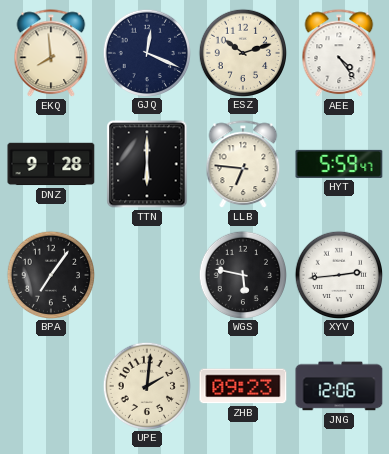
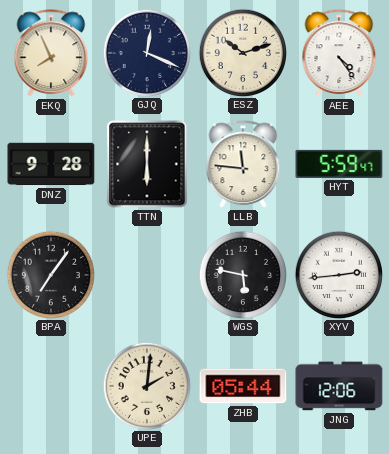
EKQ: 7:59 -> 7:56
LLB: 6:46 -> 11:46
ZHB: 09:23 -> 05:44
